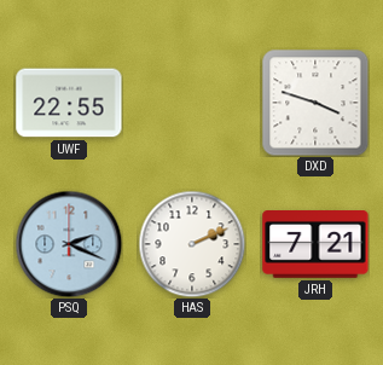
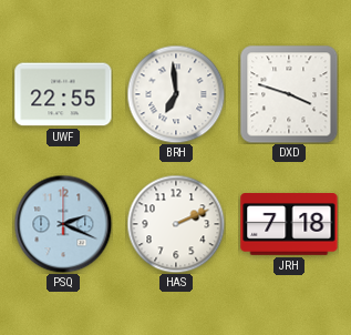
BRH: none -> 6:59
JRH: 7:21 -> 7:18
